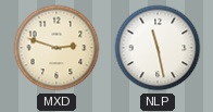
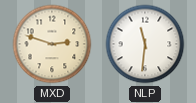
NLP: 11:28 -> 11:31
